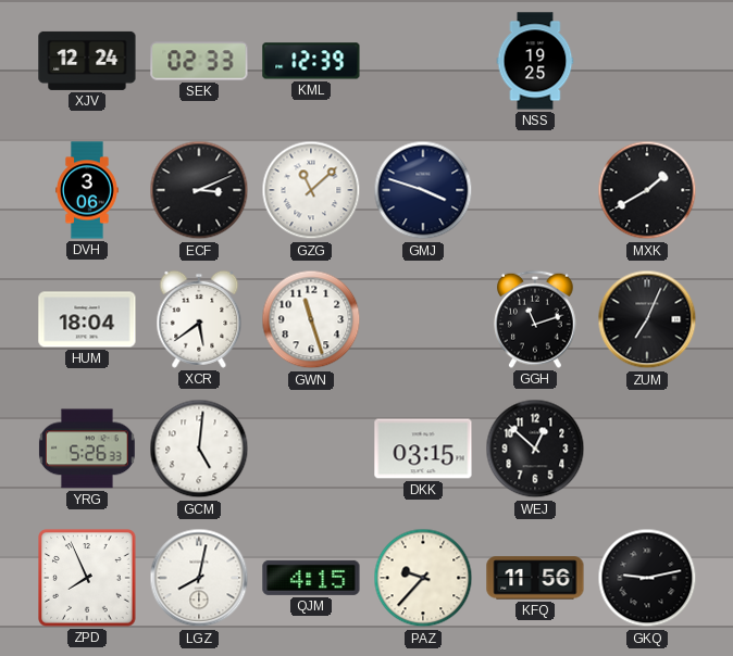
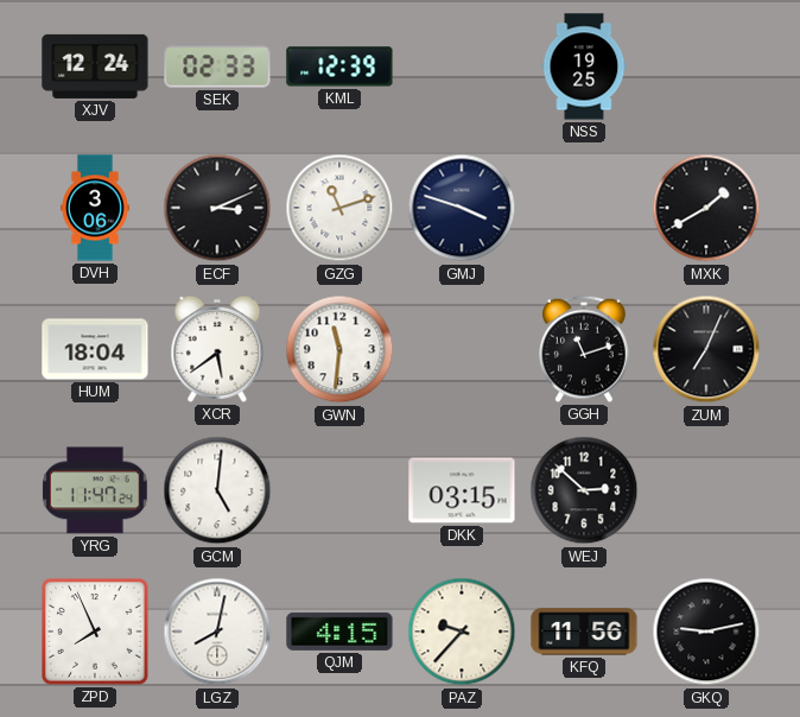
GZG: 11:08 -> 11:12
GWN: 11:27 -> 11:31
YRG: 5:26 -> 11:47
WEJ: 12:52 -> 2:52
